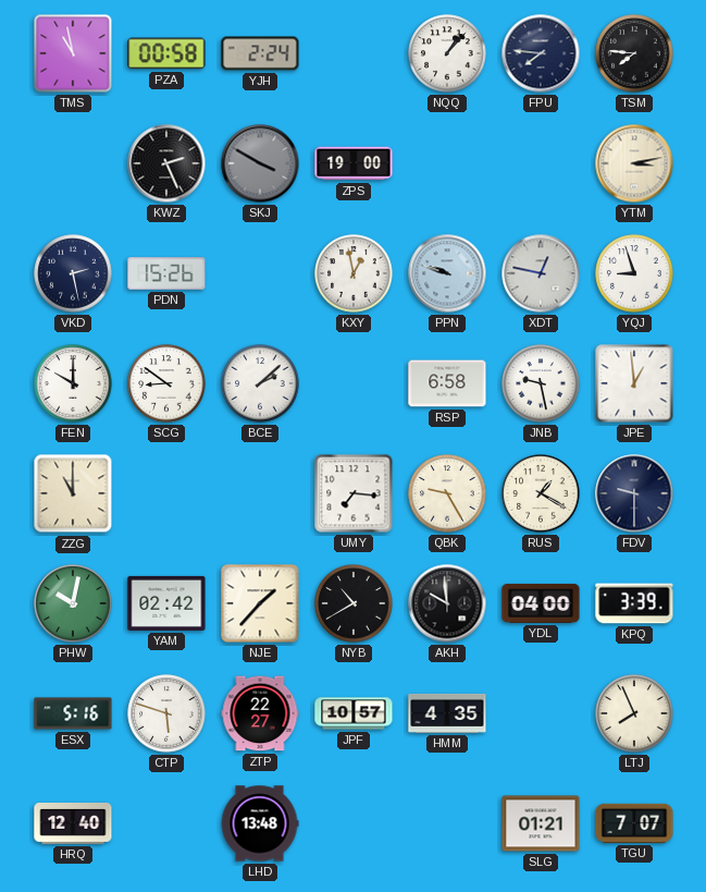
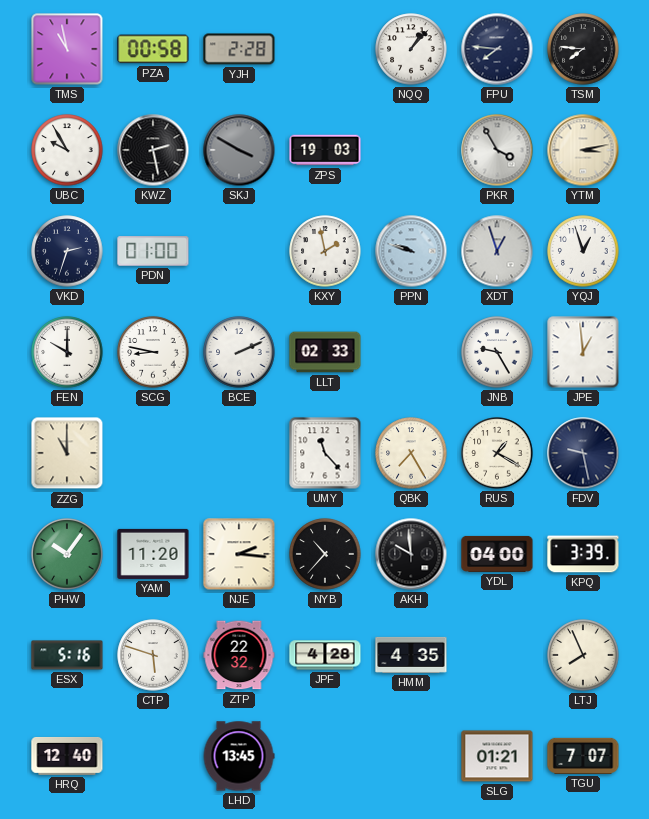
YJH: 2:24 -> 2:28
UBC: none -> 9:55
KWZ: 2:26 -> 2:28
ZPS: 19:00 -> 19:03
PKR: none -> 3:55
VKD: 2:28 -> 2:33
PDN: 15:26 -> 01:00
KXY: 12:58 -> 1:58
XDT: 12:47 -> 12:57
YQJ: 8:57 -> 12:57
SCG: 8:51 -> 8:47
BCE: 2:08 -> 2:11
LLT: none -> 02:33
RSP: 6:58 -> none
JNB: 9:28 -> 9:25
UMY: 7:16 -> 11:23
QBK: 9:25 -> 7:25
FDV: 9:30 -> 9:28
PHW: 10:02 -> 10:06
YAM: 02:42 -> 11:20
NJE: 1:37 -> 2:16
NYB: 10:40 -> 10:37
ZTP: 22:27 -> 22:32
JPF: 10:57 -> 4:28
LHD: 13:48 -> 13:45
